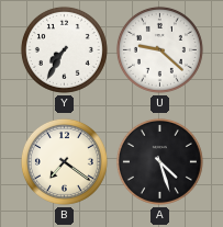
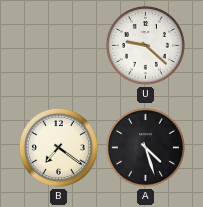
Y: 7:35 -> none
